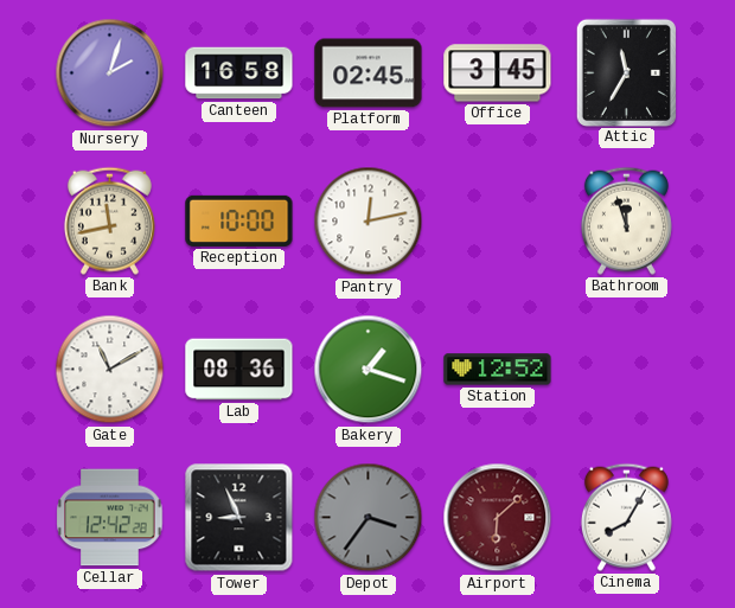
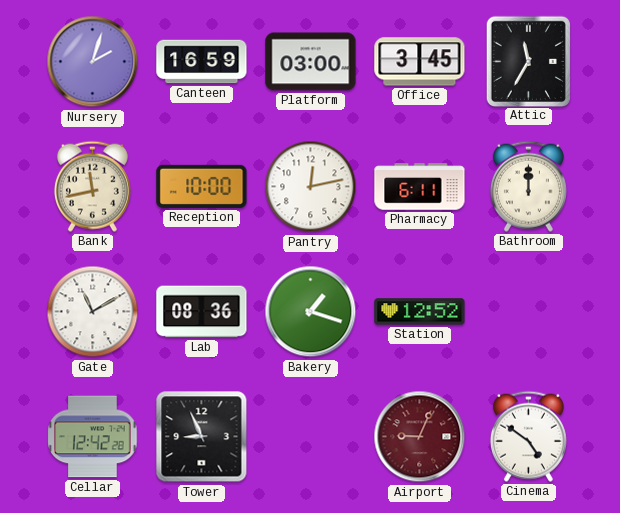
Canteen: 16:58 -> 16:59
Platform: 02:45 -> 03:00
Pharmacy: none -> 6:11
Bathroom: 11:57 -> 12:00
Depot: 3:36 -> none
Airport: 6:08 -> 9:04
Cinema: 8:05 -> 4:51
